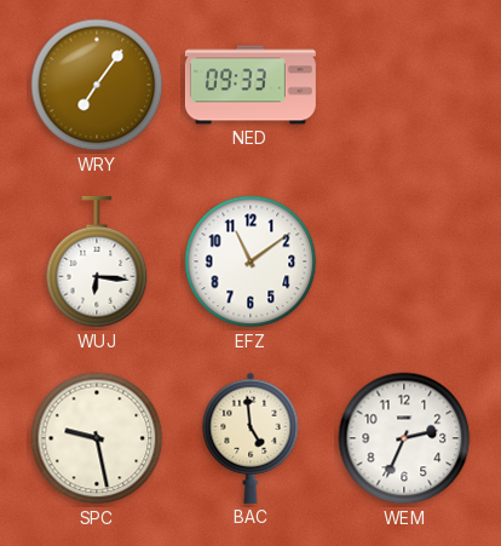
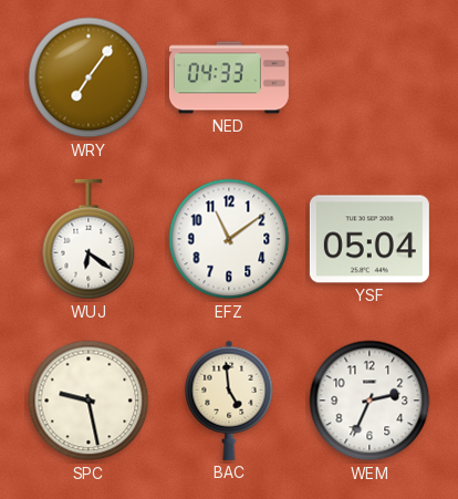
NED: 09:33 -> 04:33
WUJ: 6:16 -> 6:21
YSF: none -> 05:04
